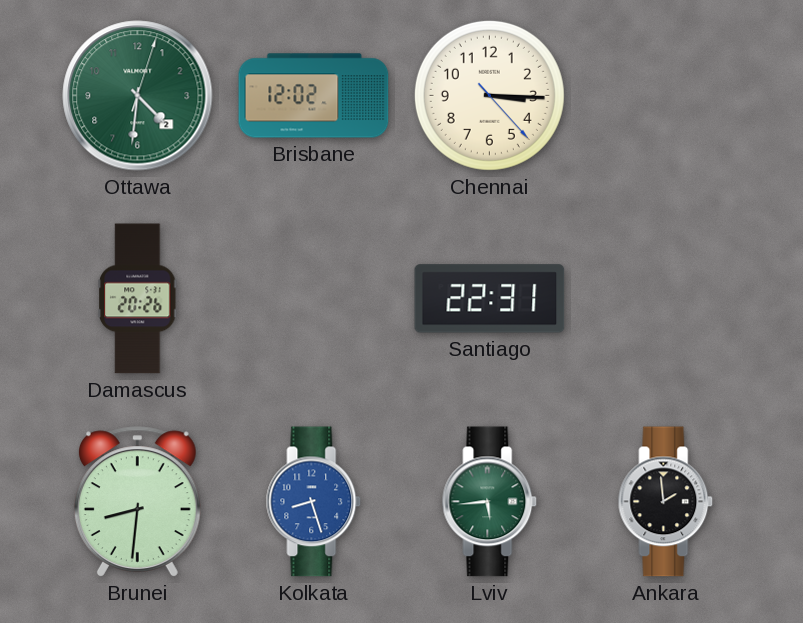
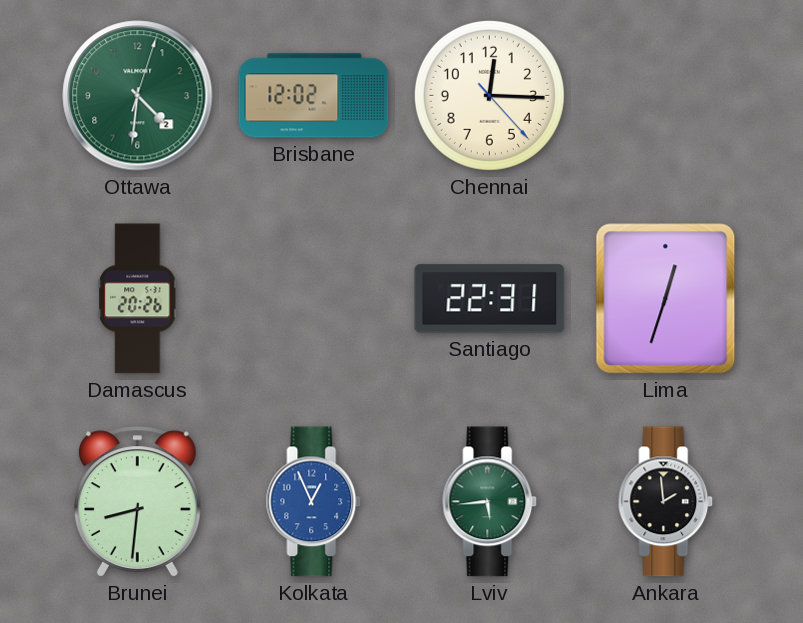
Chennai: 3:15 -> 12:15
Lima: none -> 12:33
Kolkata: 8:27 -> 12:56
